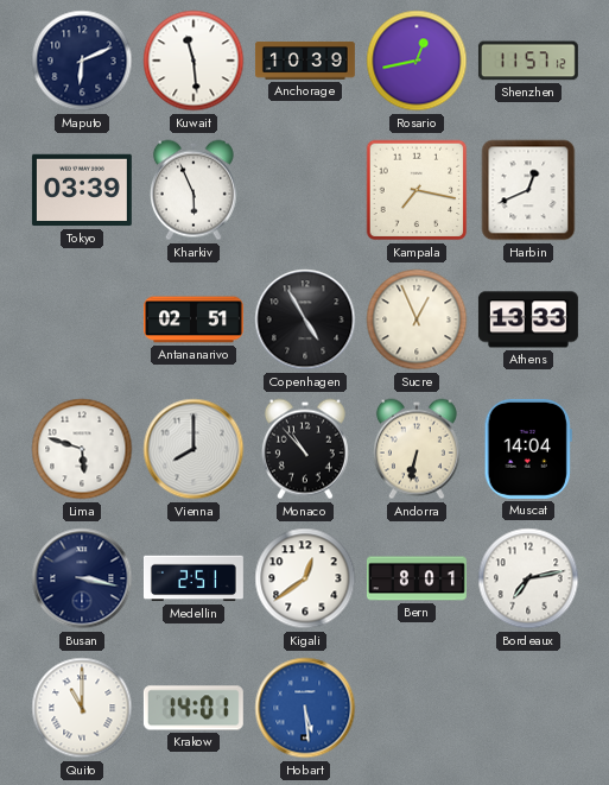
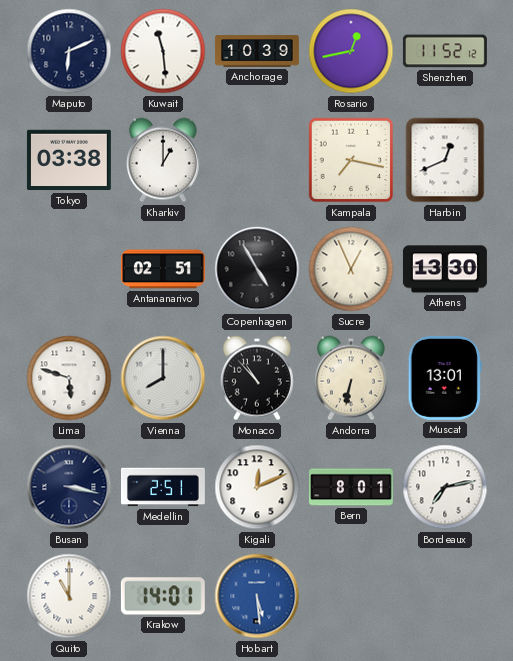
Shenzhen: 11:57 -> 11:52
Tokyo: 03:39 -> 03:38
Kharkiv: 5:56 -> 1:00
Athens: 13:33 -> 13:30
Muscat: 14:04 -> 13:01
Kigali: 12:39 -> 12:11
